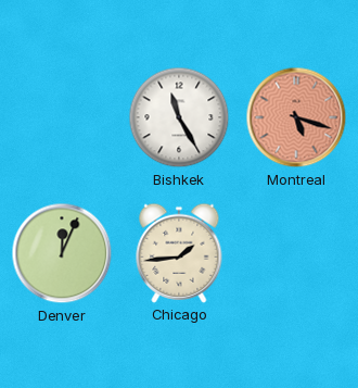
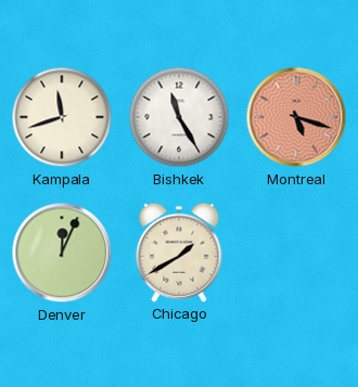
Kampala: none -> 11:42
Chicago: 1:44 -> 1:40
